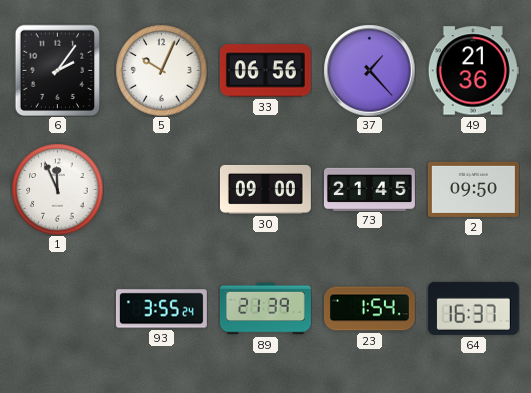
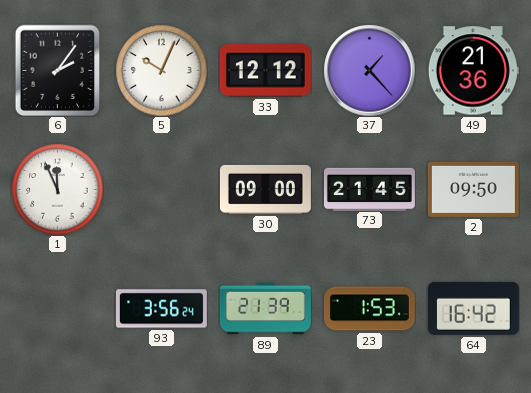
33: 06:56 -> 12:12
93: 3:55 -> 3:56
23: 1:54 -> 1:53
64: 16:37 -> 16:42
